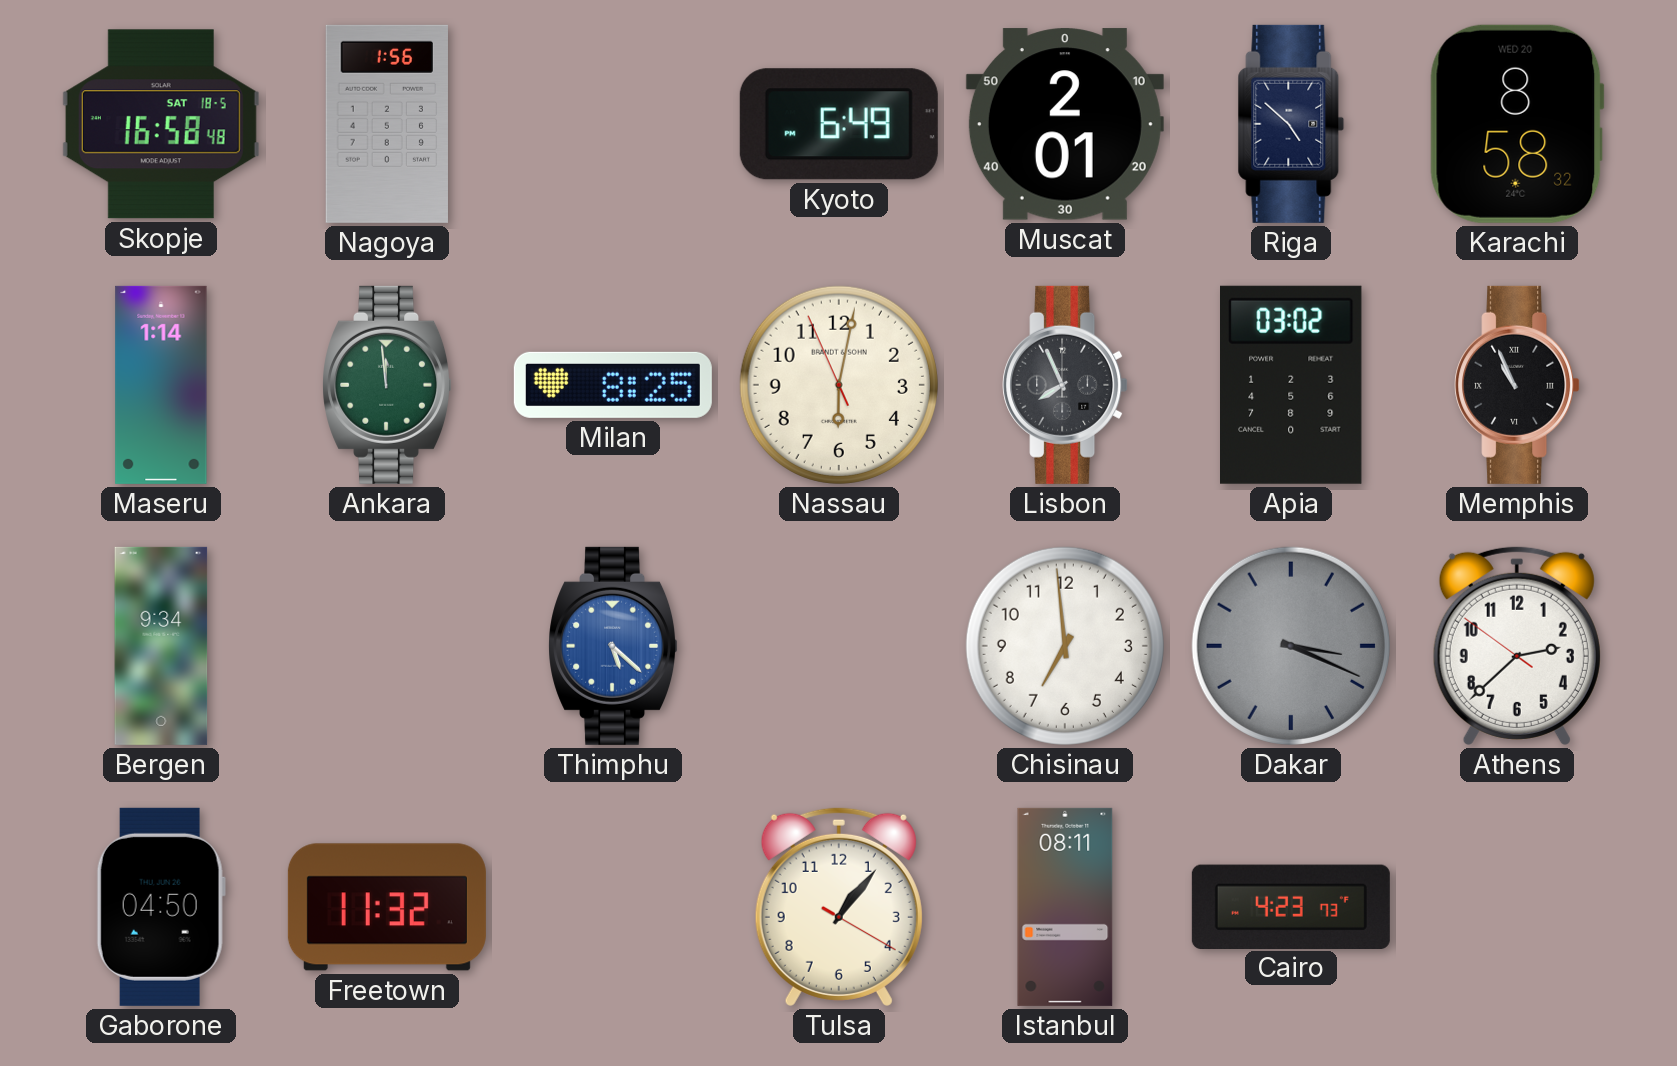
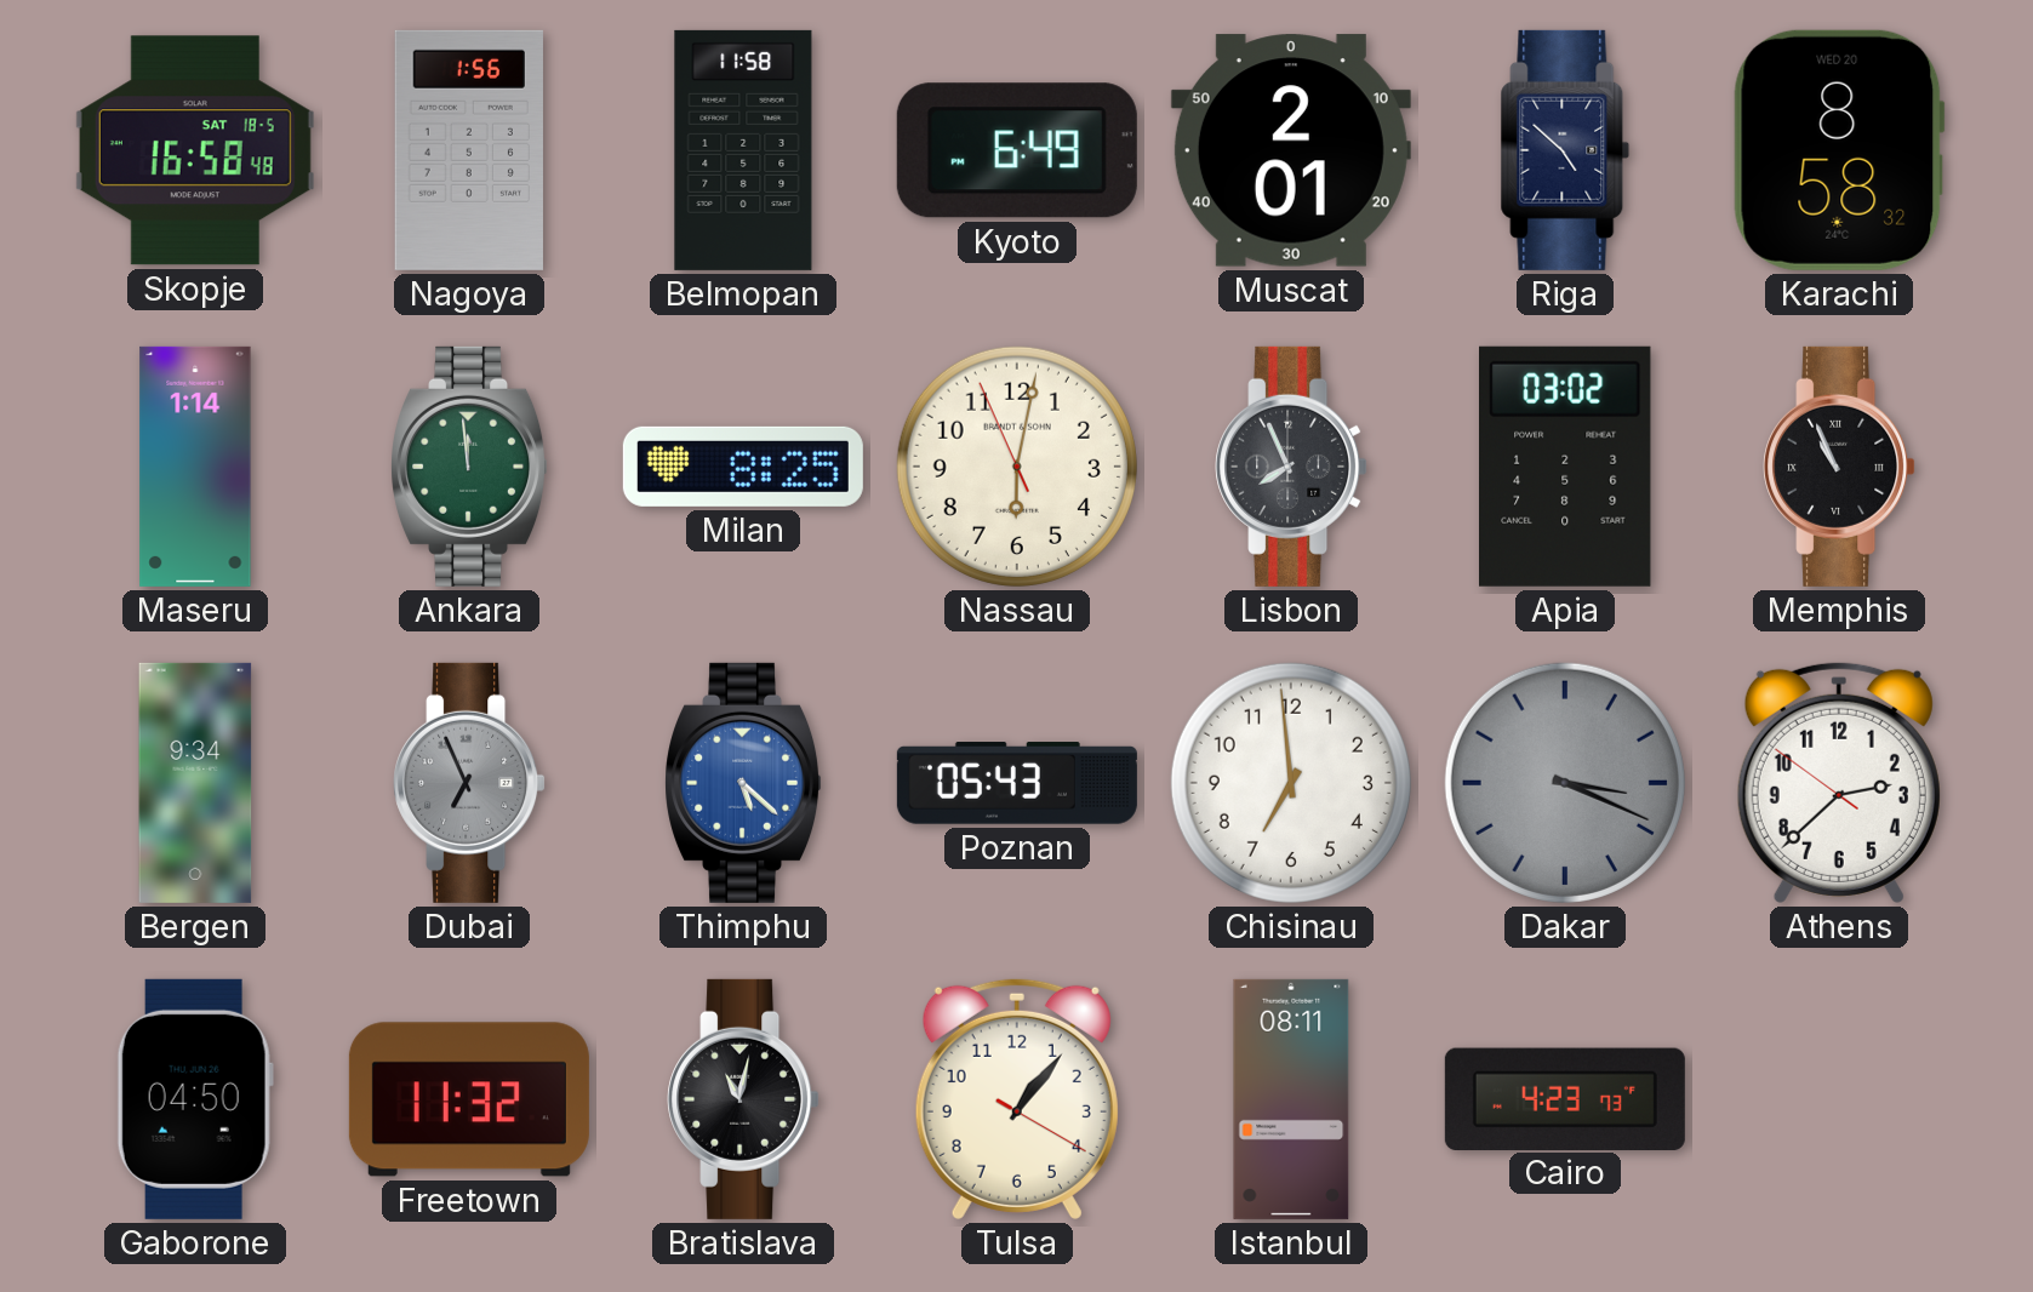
Belmopan: none -> 11:58
Dubai: none -> 6:56
Poznan: none -> 05:43
Bratislava: none -> 11:02
